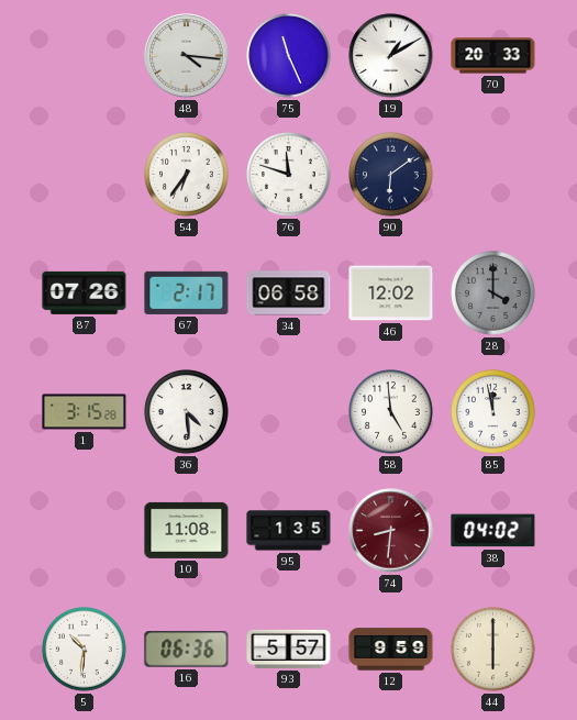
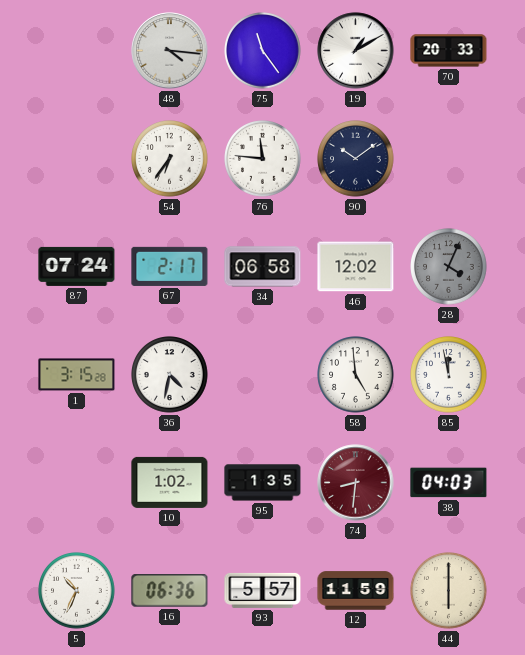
75: 11:26 -> 11:24
76: 11:48 -> 11:46
90: 6:09 -> 10:09
87: 07:26 -> 07:24
28: 4:00 -> 4:04
36: 4:29 -> 4:32
10: 11:08 -> 1:02
38: 04:02 -> 04:03
5: 10:31 -> 10:34
12: 9:59 -> 11:59
